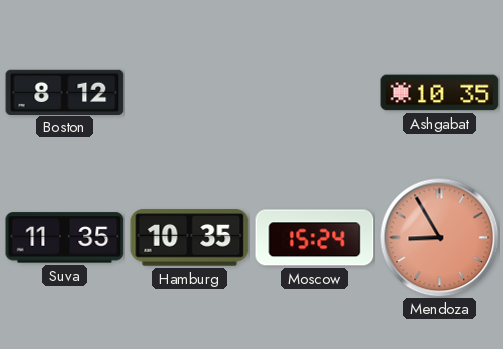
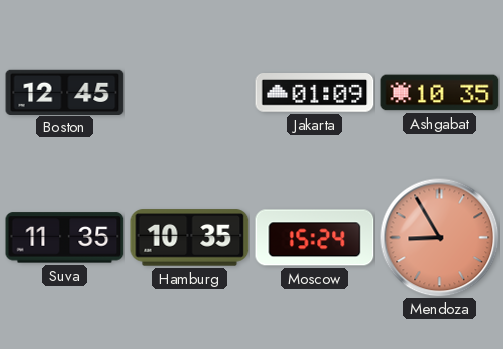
Boston: 8:12 -> 12:45
Jakarta: none -> 01:09
